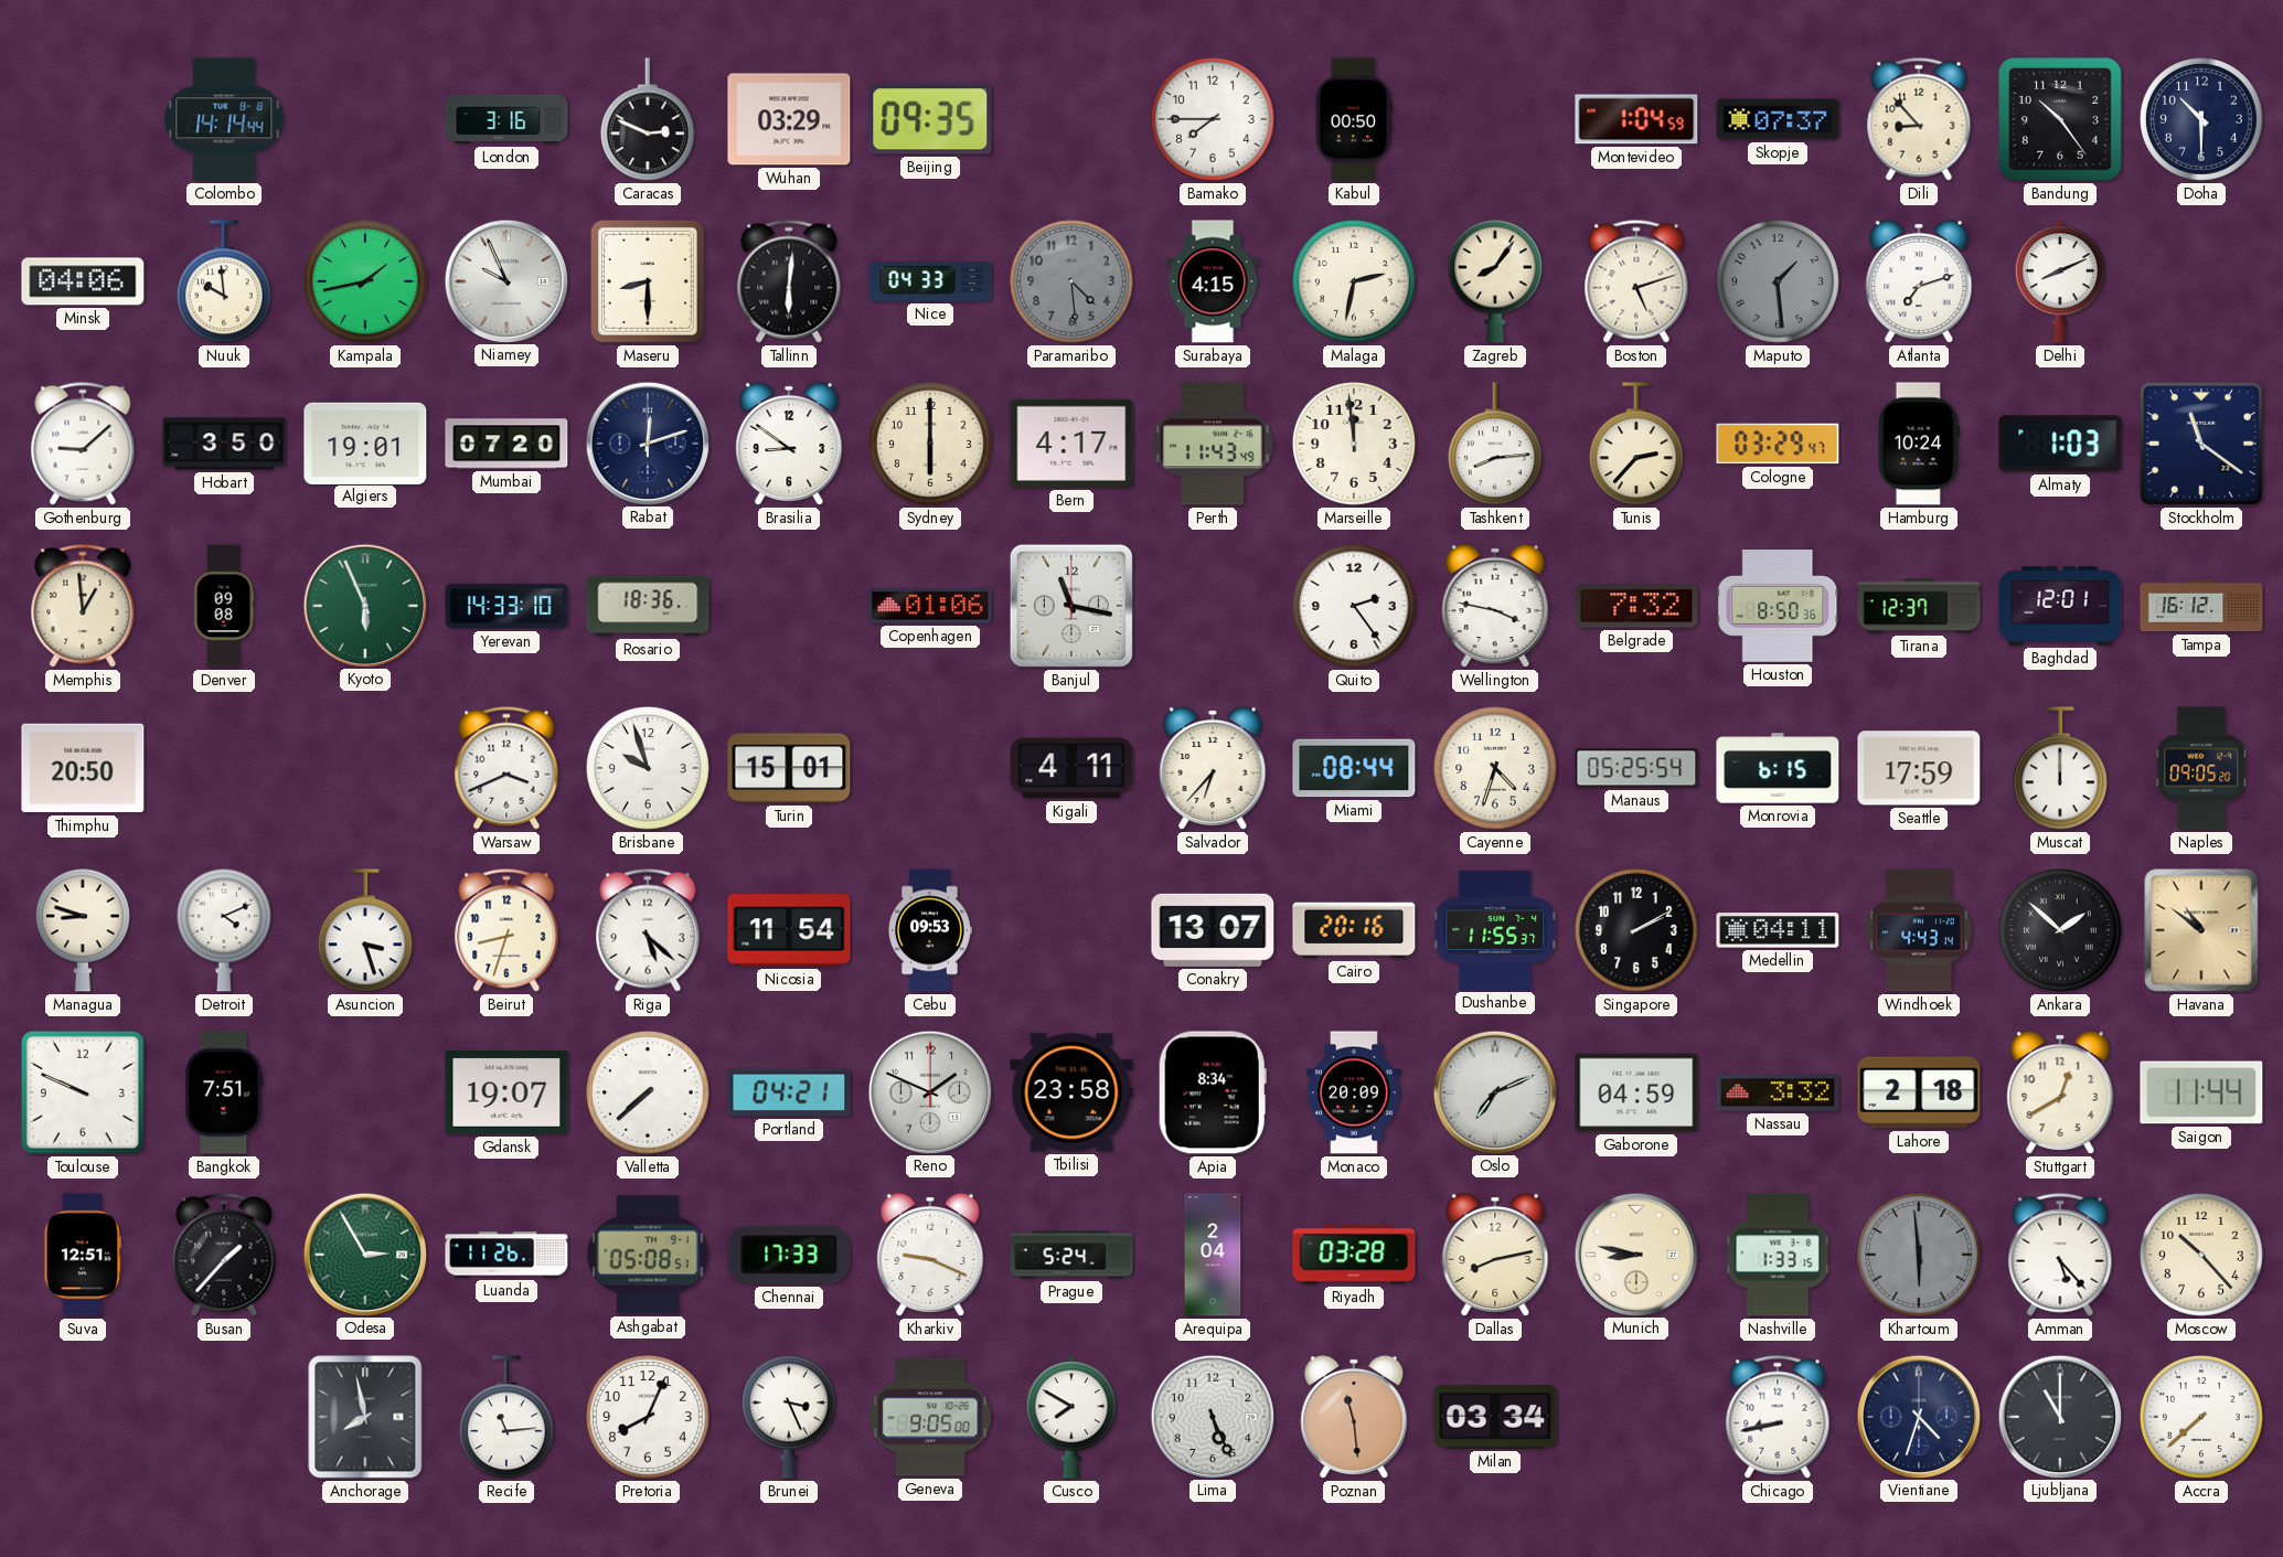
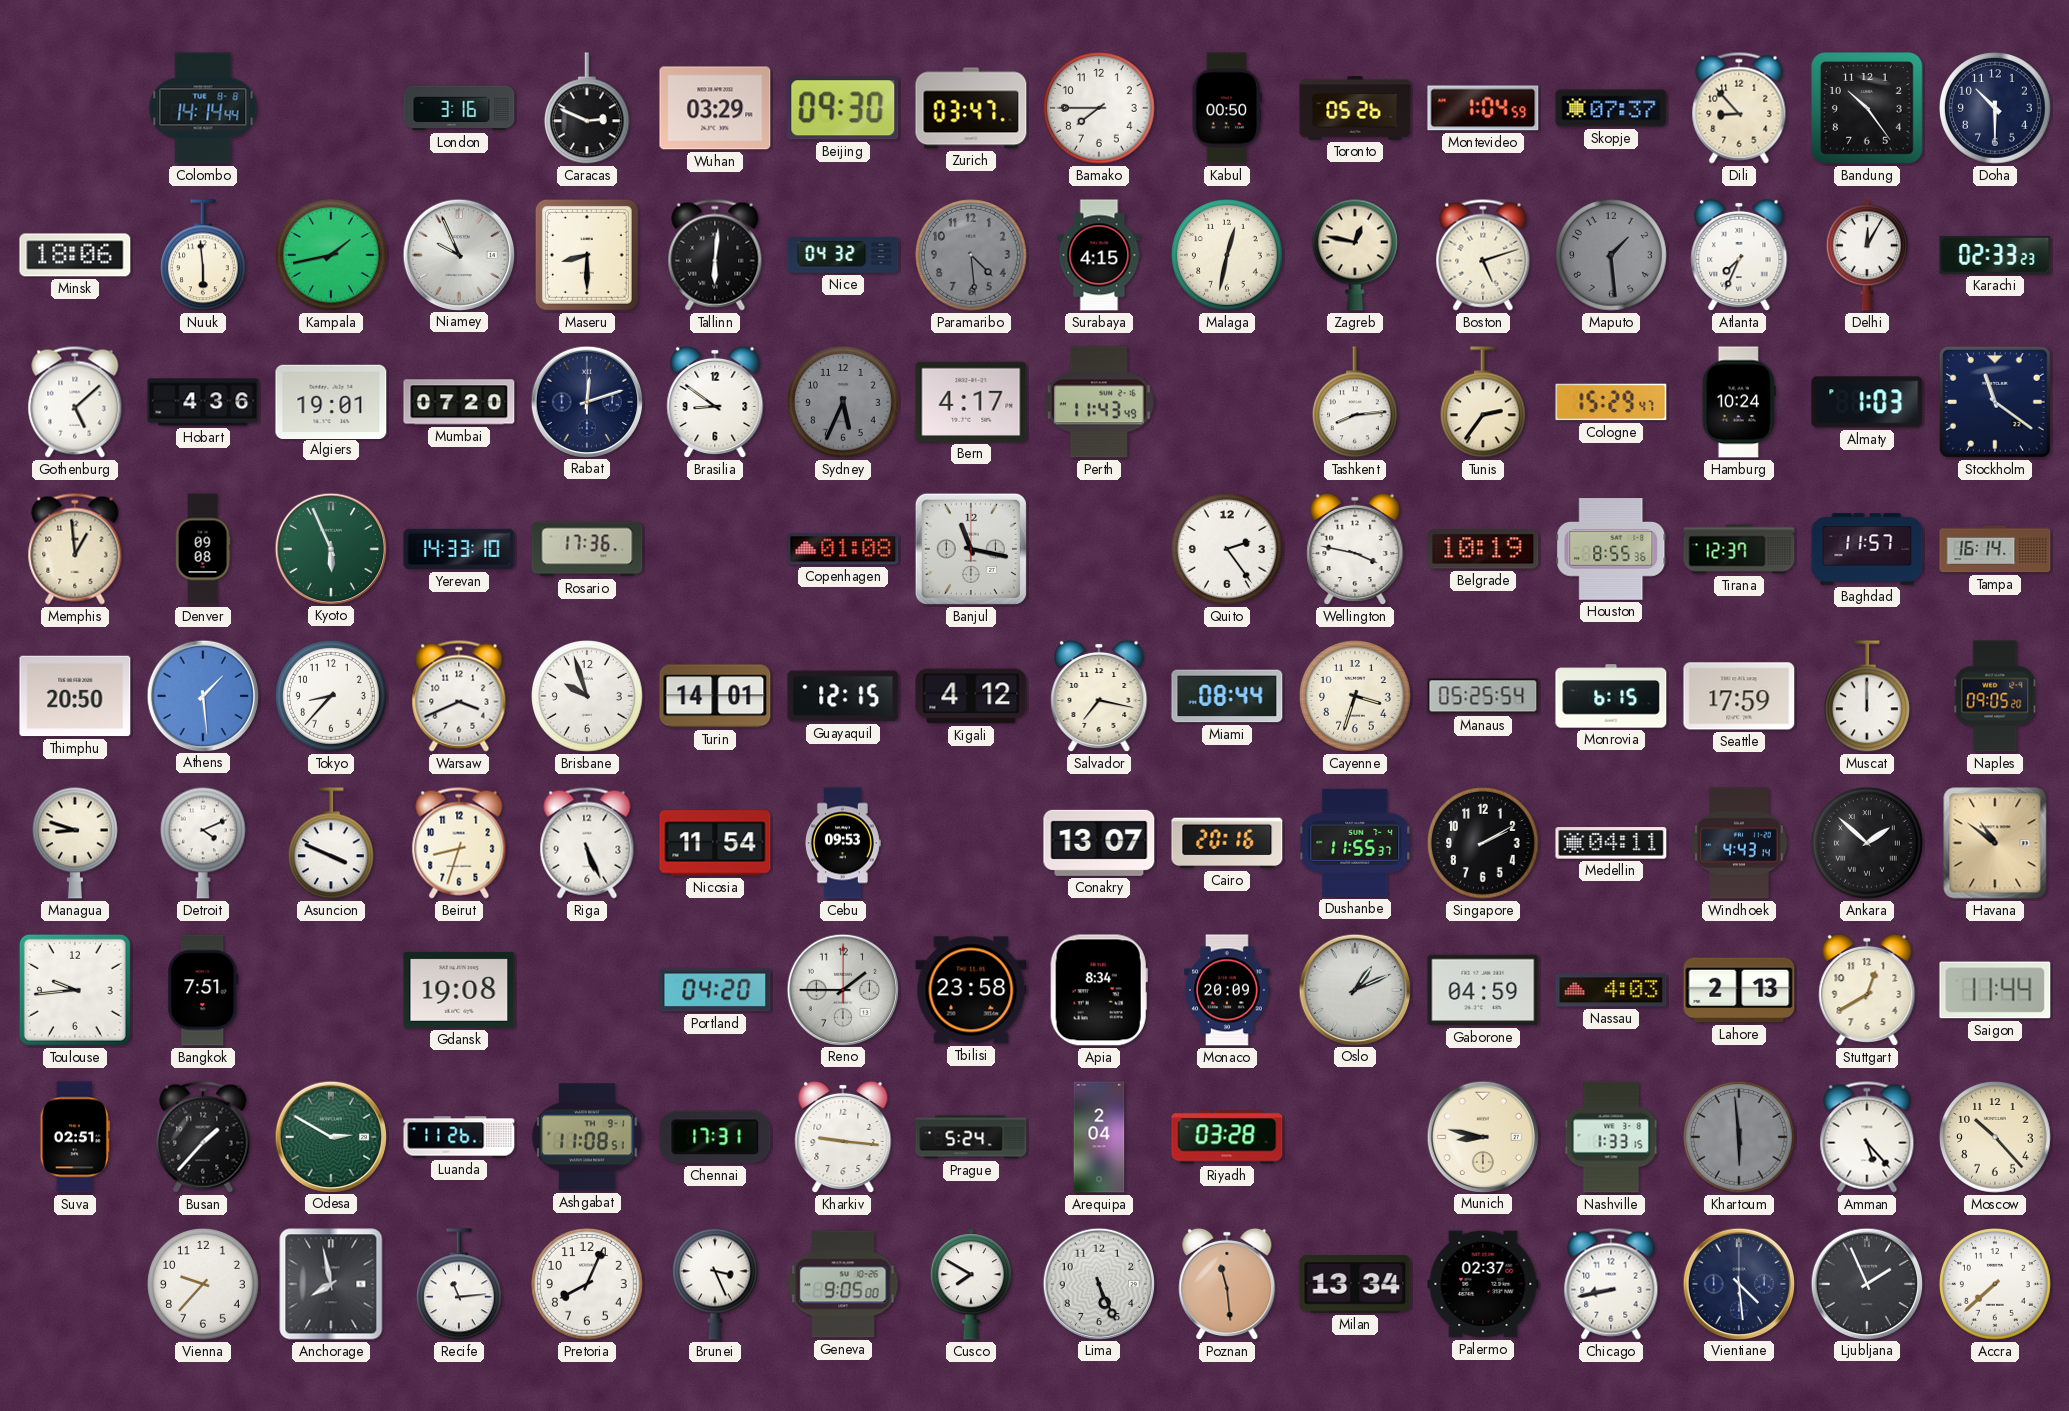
Beijing: 09:35 -> 09:30
Zurich: none -> 03:47
Toronto: none -> 05:26
Minsk: 04:06 -> 18:06
Nuuk: 9:59 -> 5:59
Nice: 04:33 -> 04:32
Malaga: 2:32 -> 12:32
Zagreb: 8:06 -> 12:47
Atlanta: 7:12 -> 7:34
Delhi: 8:11 -> 12:05
Karachi: none -> 02:33
Gothenburg: 9:08 -> 5:08
Hobart: 3:50 -> 4:36
Sydney: 6:00 -> 5:34
Sydney dial: cream -> grey
Marseille: 11:59 -> none
Tunis: 2:37 -> 2:36
Cologne: 03:29 -> 15:29
Rosario: 18:36 -> 17:36
Copenhagen: 01:06 -> 01:08
Belgrade: 7:32 -> 10:19
Houston: 8:50 -> 8:55
Baghdad: 12:01 -> 11:57
Tampa: 16:12 -> 16:14
Athens: none -> 1:29
Tokyo: none -> 8:37
Turin: 15:01 -> 14:01
Guayaquil: none -> 12:15
Kigali: 4:11 -> 4:12
Salvador: 6:37 -> 7:17
Cayenne: 4:33 -> 3:33
Asuncion: 3:27 -> 3:49
Riga: 5:22 -> 5:26
Toulouse: 9:49 -> 9:44
Gdansk: 19:07 -> 19:08
Valletta: 7:38 -> none
Portland: 04:21 -> 04:20
Reno: 1:49 -> 1:45
Oslo: 7:11 -> 1:11
Nassau: 3:32 -> 4:03
Lahore: 2:18 -> 2:13
Suva: 12:51 -> 02:51
Odesa: 2:55 -> 2:50
Ashgabat: 05:08 -> 11:08
Chennai: 17:33 -> 17:31
Kharkiv: 9:19 -> 9:16
Dallas: 8:13 -> none
Vienna: none -> 9:37
Milan: 03:34 -> 13:34
Palermo: none -> 02:37
Vientiane: 4:33 -> 4:29
Ljubljana: 11:00 -> 1:56
